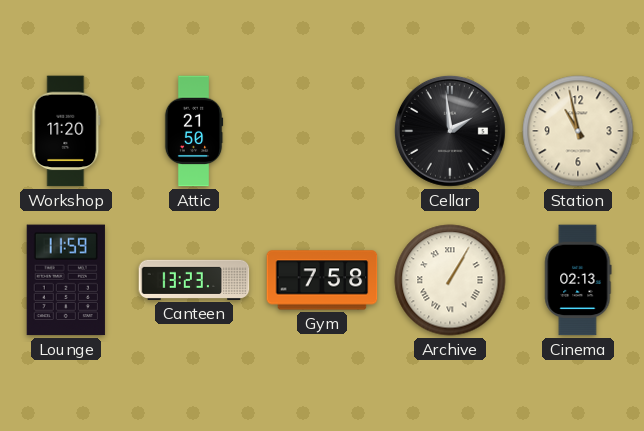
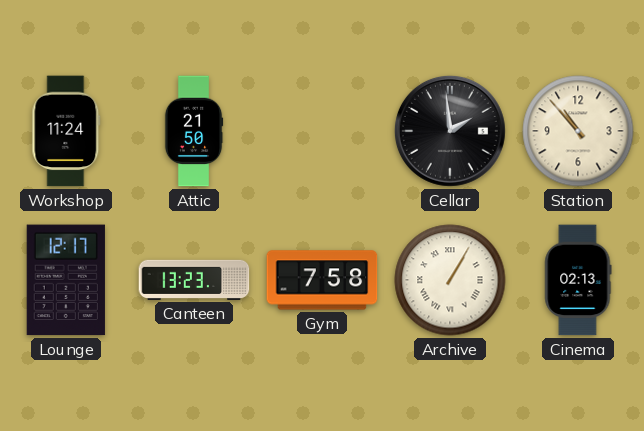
Workshop: 11:20 -> 11:24
Station: 10:58 -> 10:53
Lounge: 11:59 -> 12:17
